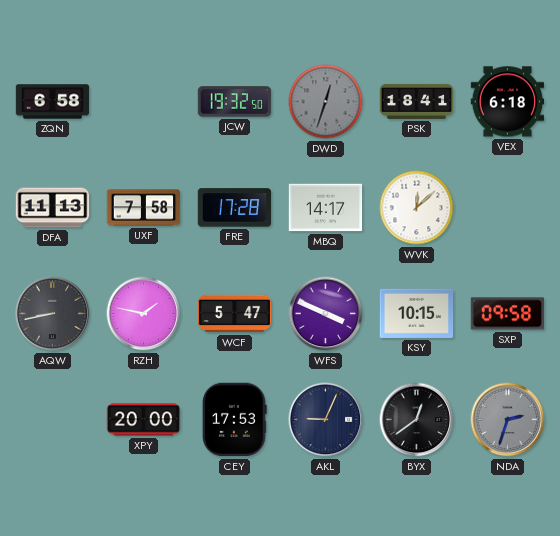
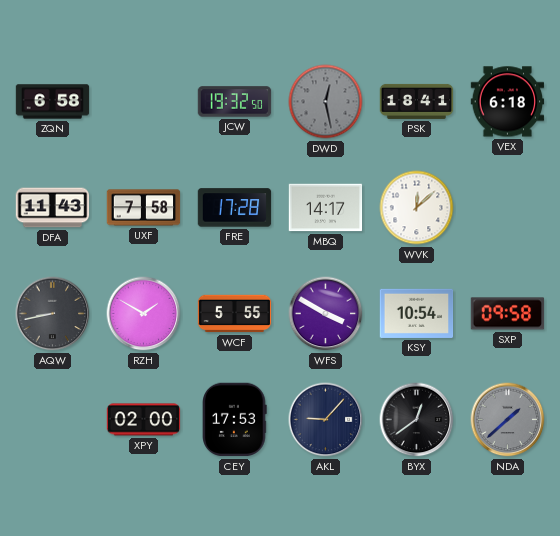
DWD: 12:33 -> 12:28
DFA: 11:13 -> 11:43
RZH: 1:47 -> 1:50
WCF: 5:47 -> 5:55
WFS: 3:49 -> 3:50
KSY: 10:15 -> 10:54
XPY: 20:00 -> 02:00
AKL: 9:04 -> 9:07
NDA: 2:33 -> 1:38
